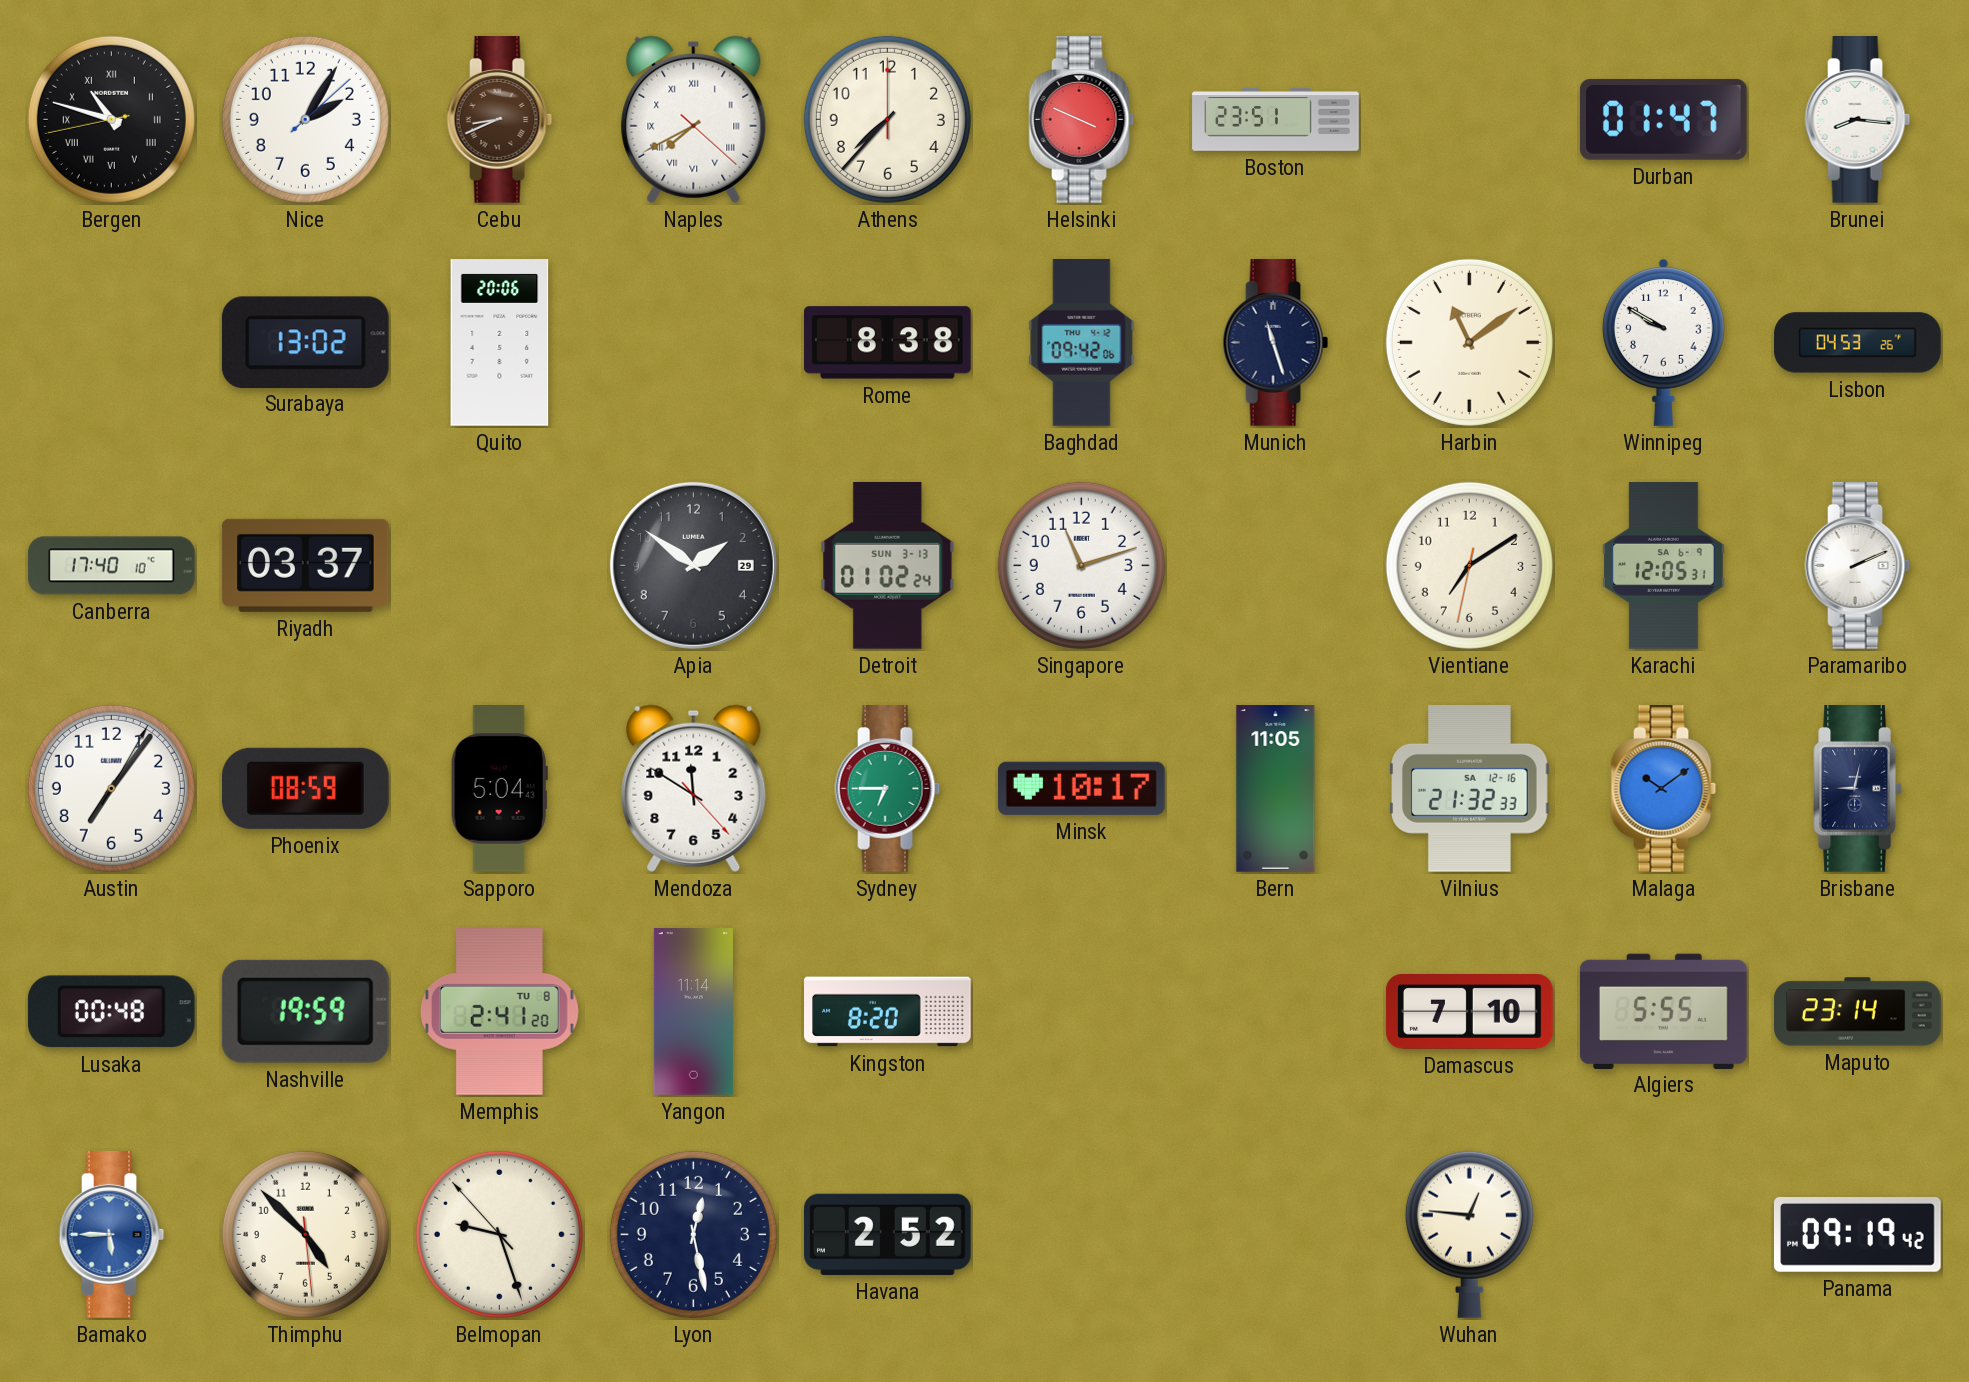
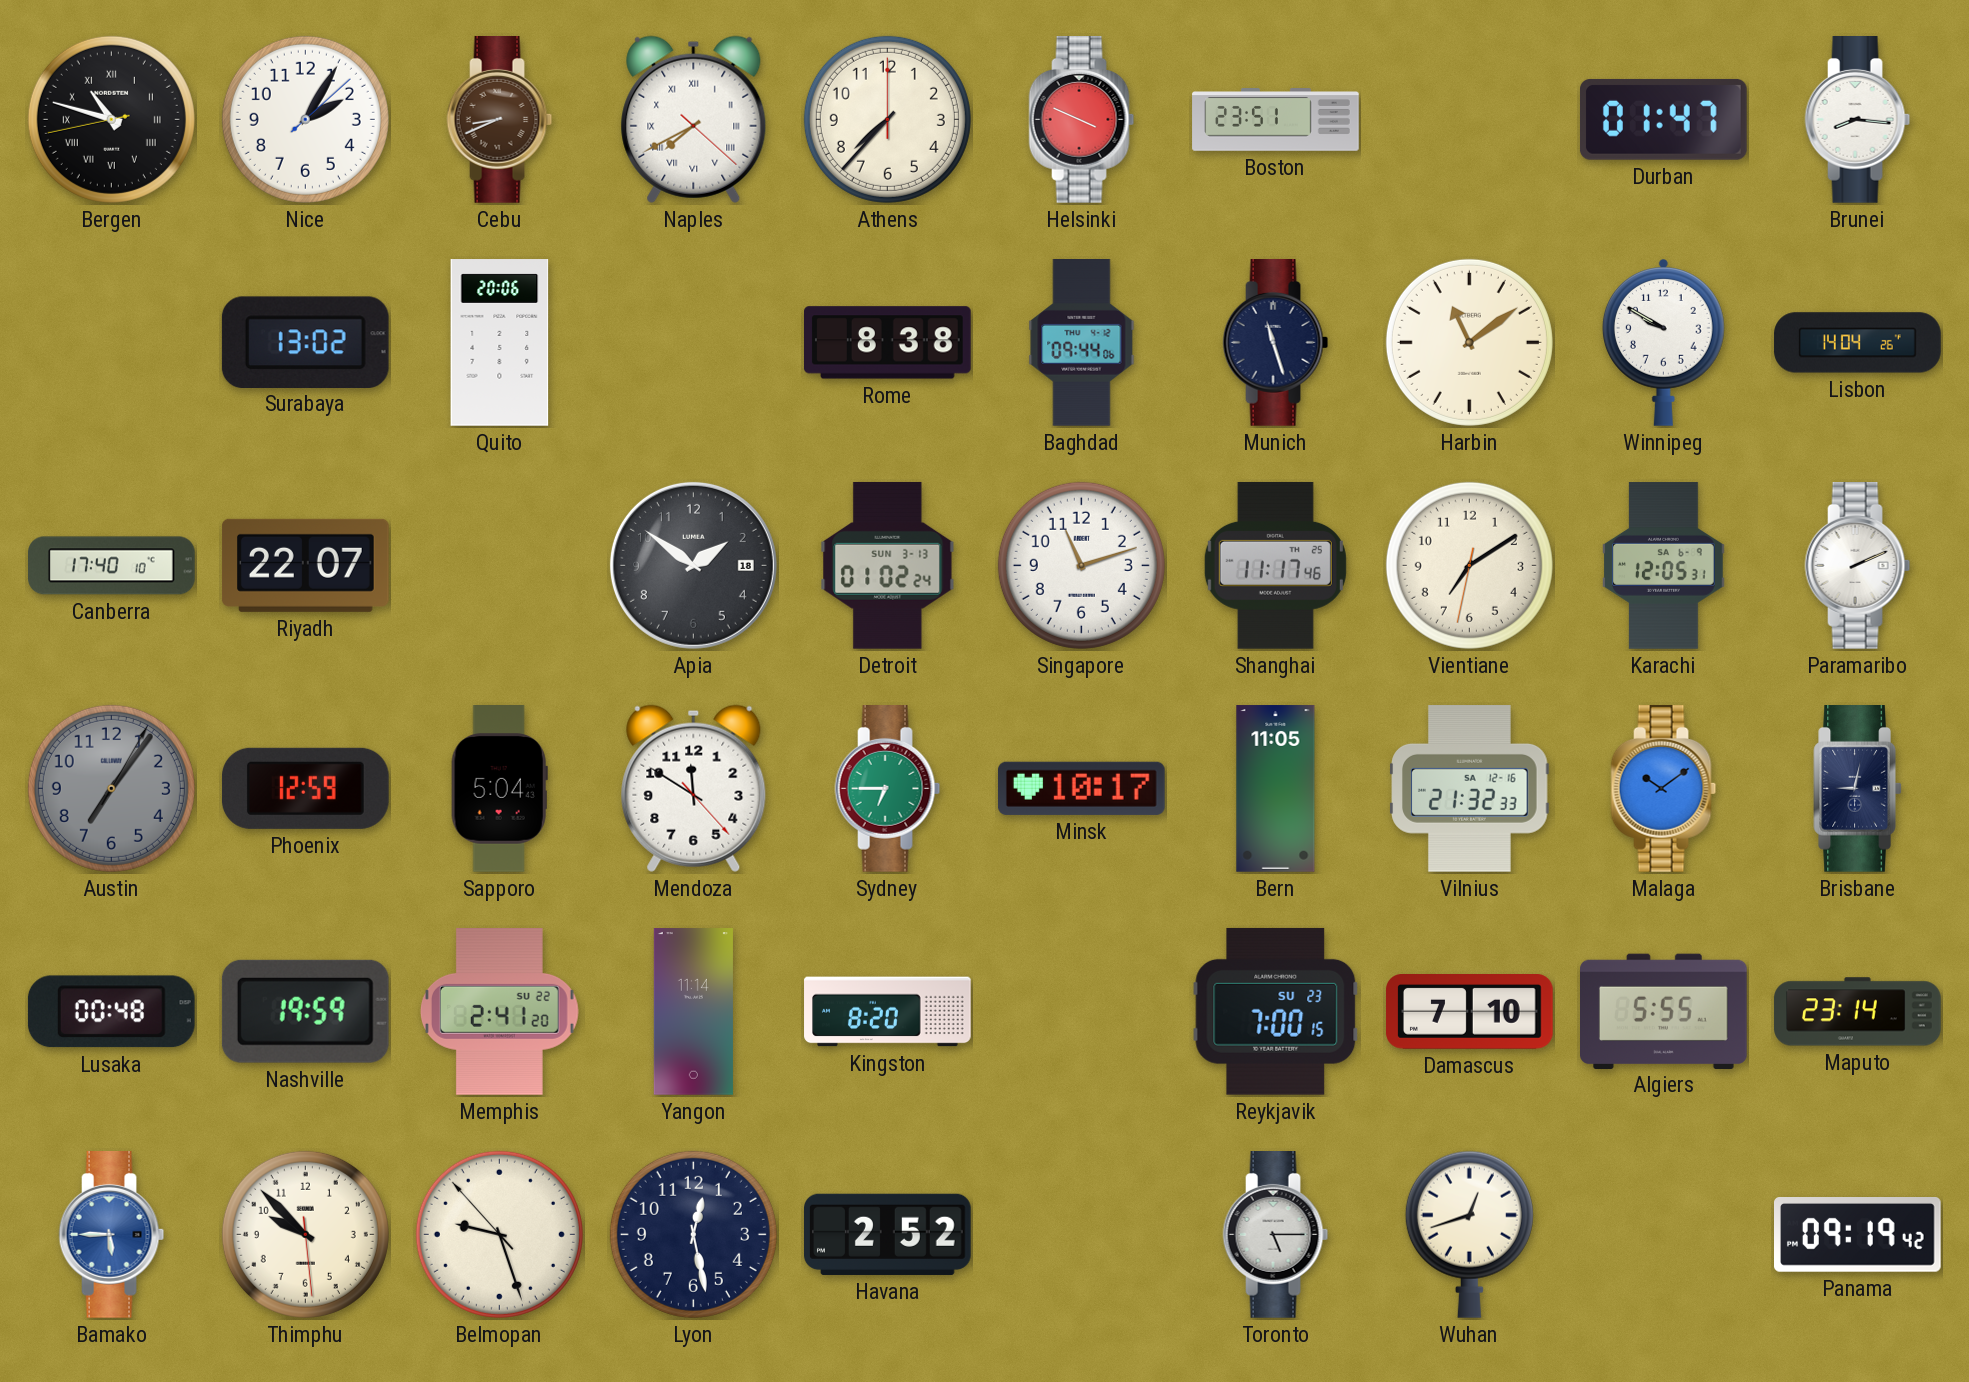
Baghdad: 09:42 -> 09:44
Lisbon: 04:53 -> 14:04
Riyadh: 03:37 -> 22:07
Apia date: 29 -> 18
Shanghai: none -> 11:17
Austin dial: white -> grey
Phoenix: 08:59 -> 12:59
Memphis date: TU 8 -> SU 22
Reykjavik: none -> 7:00
Thimphu: 4:52 -> 9:52
Toronto: none -> 5:15
Wuhan: 12:46 -> 12:42
